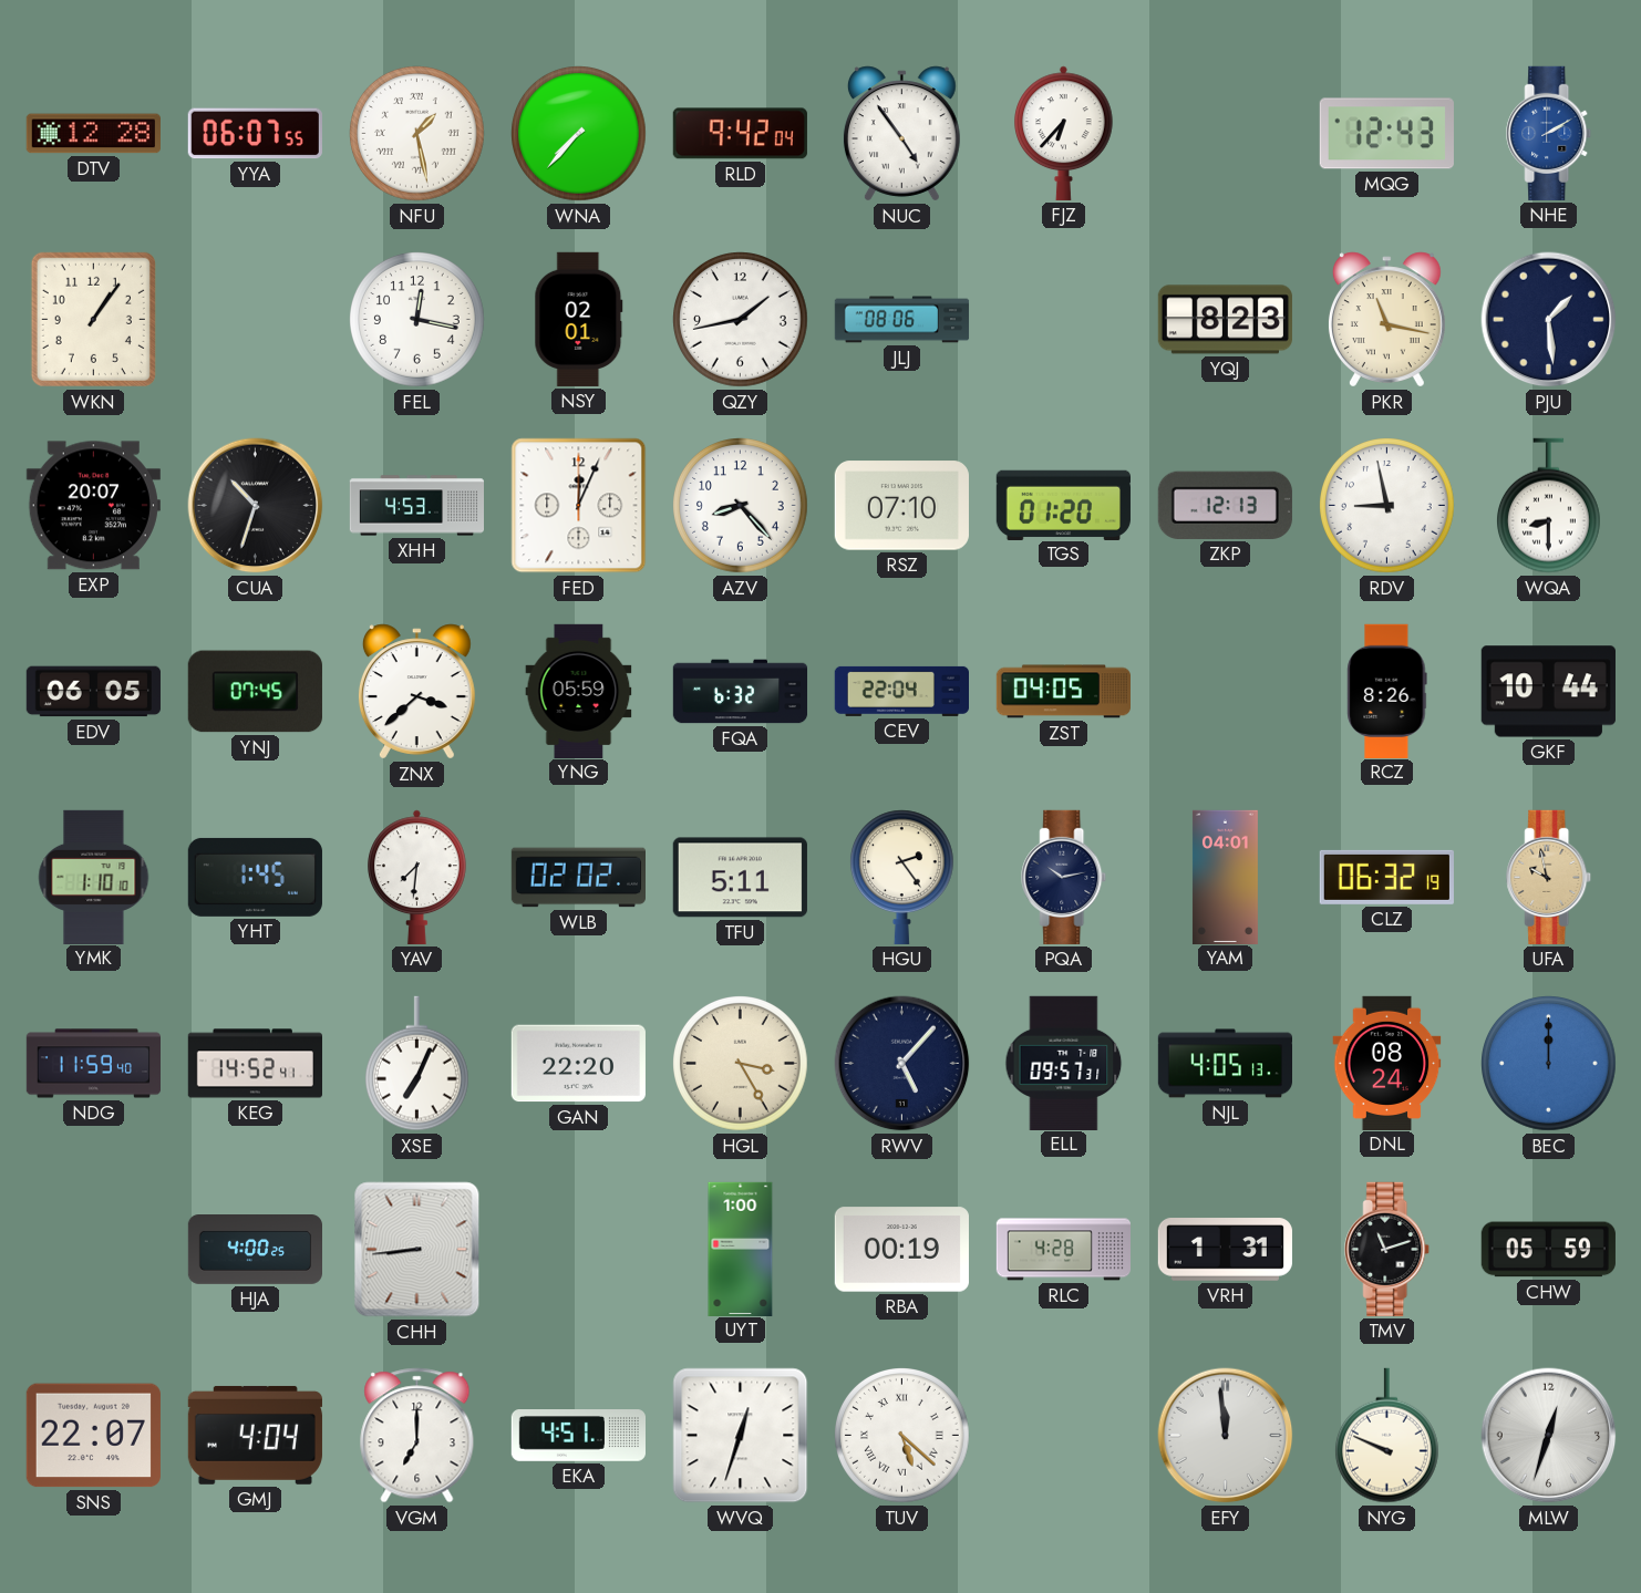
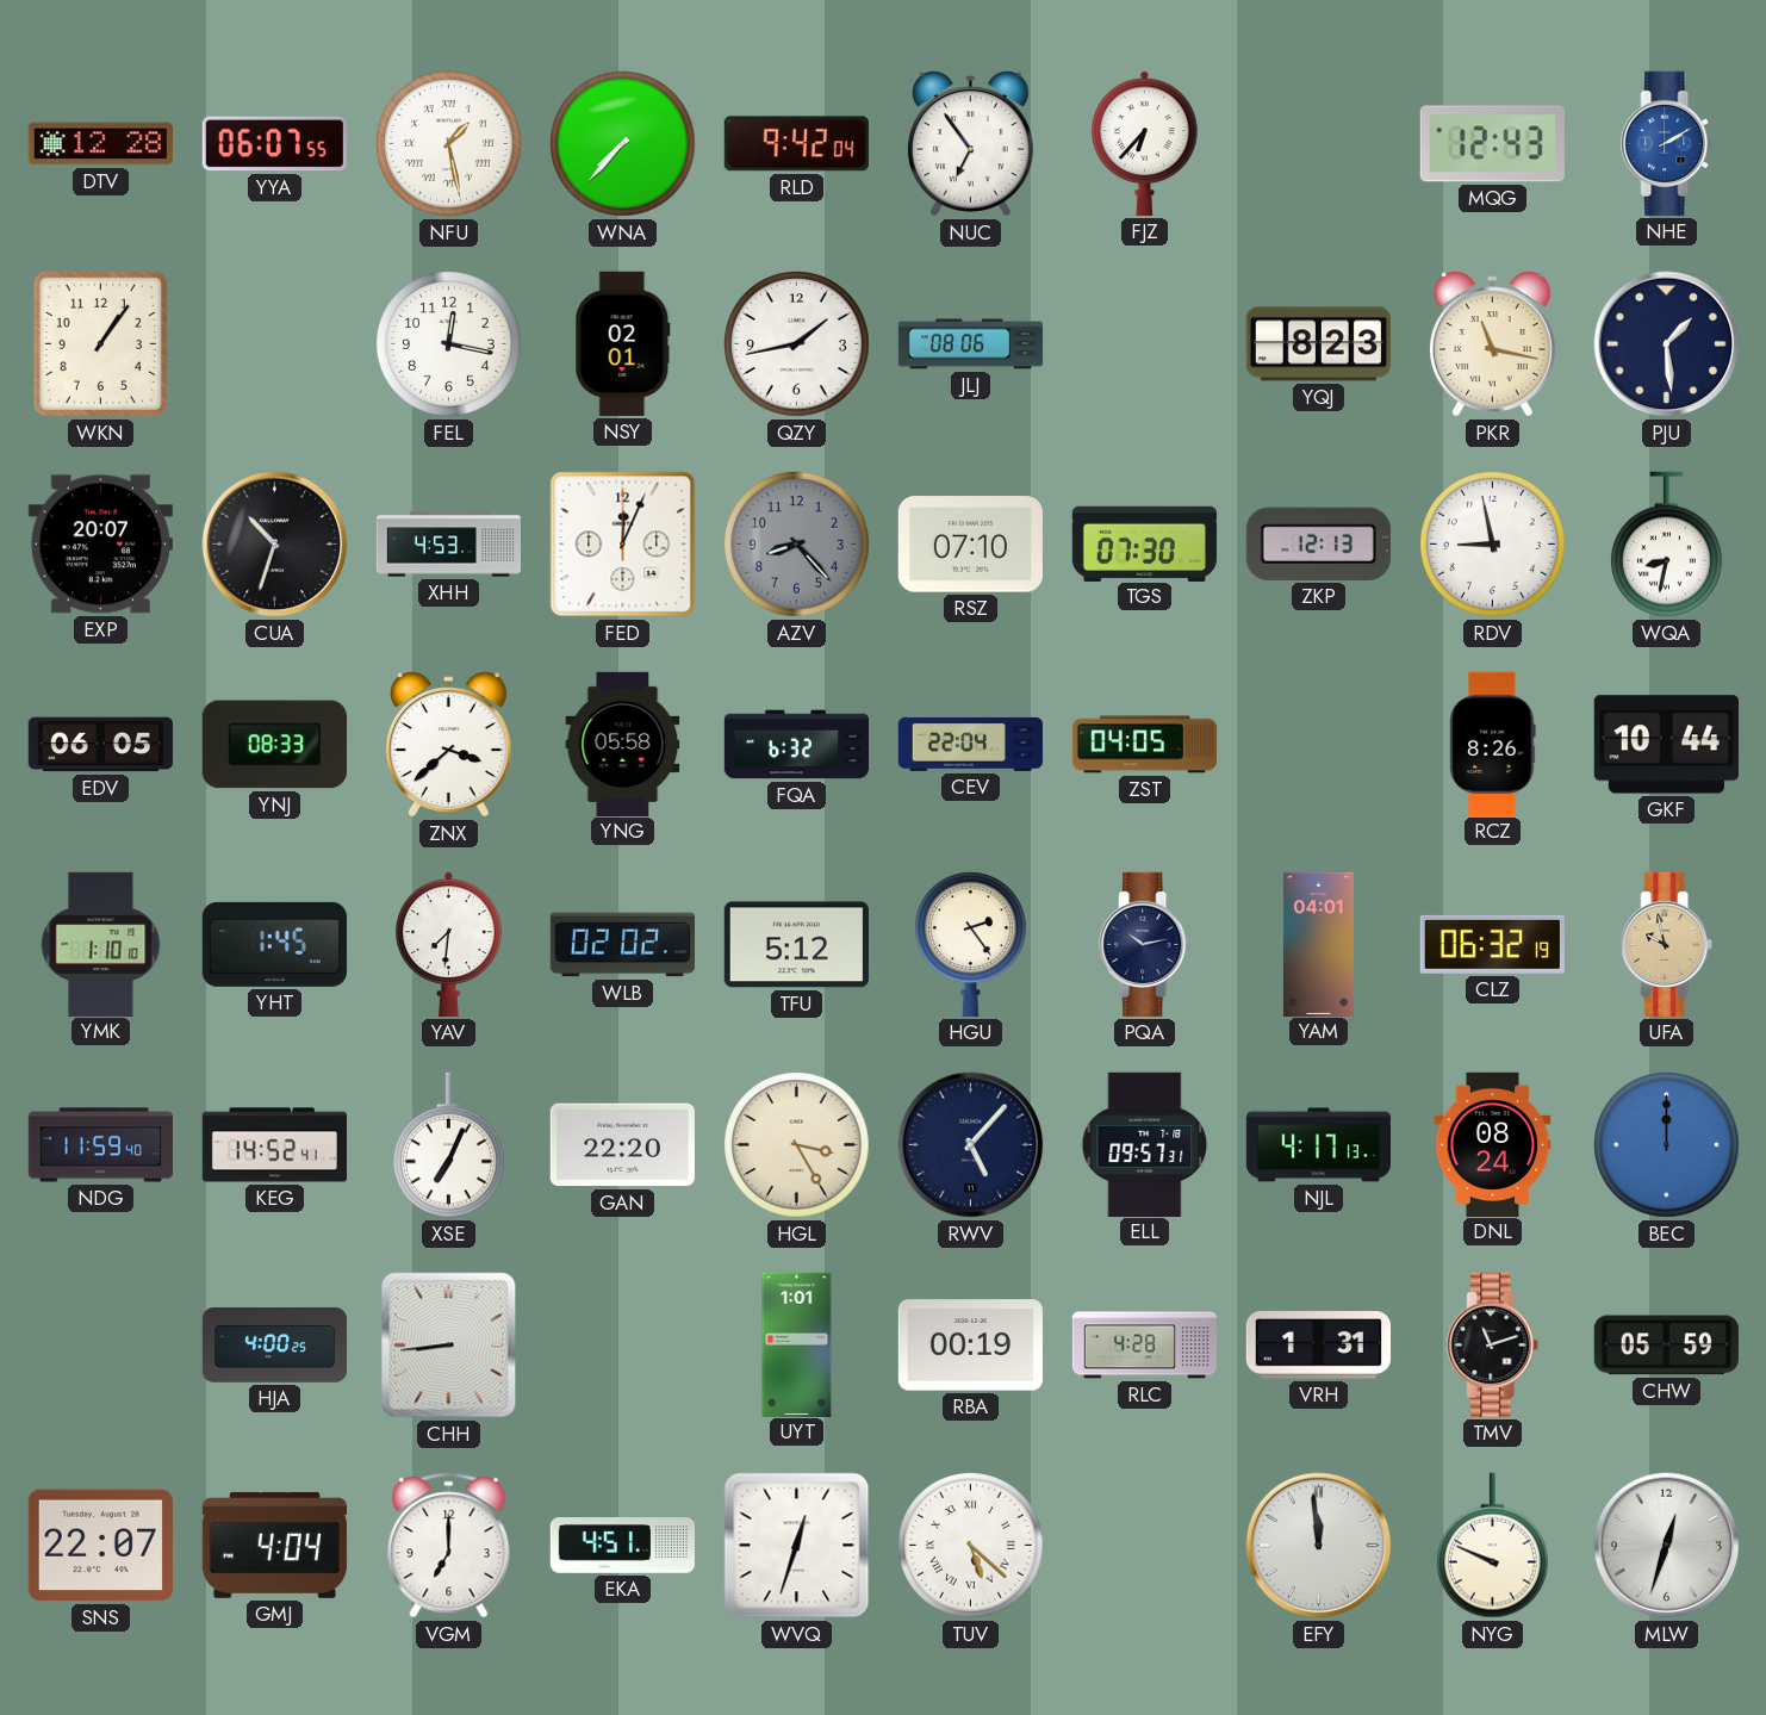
NUC: 4:54 -> 6:54
AZV dial: white -> grey
TGS: 01:20 -> 07:30
WQA: 8:30 -> 8:32
YNJ: 07:45 -> 08:33
YNG: 05:59 -> 05:58
TFU: 5:11 -> 5:12
NJL: 4:05 -> 4:17
UYT: 1:00 -> 1:01
